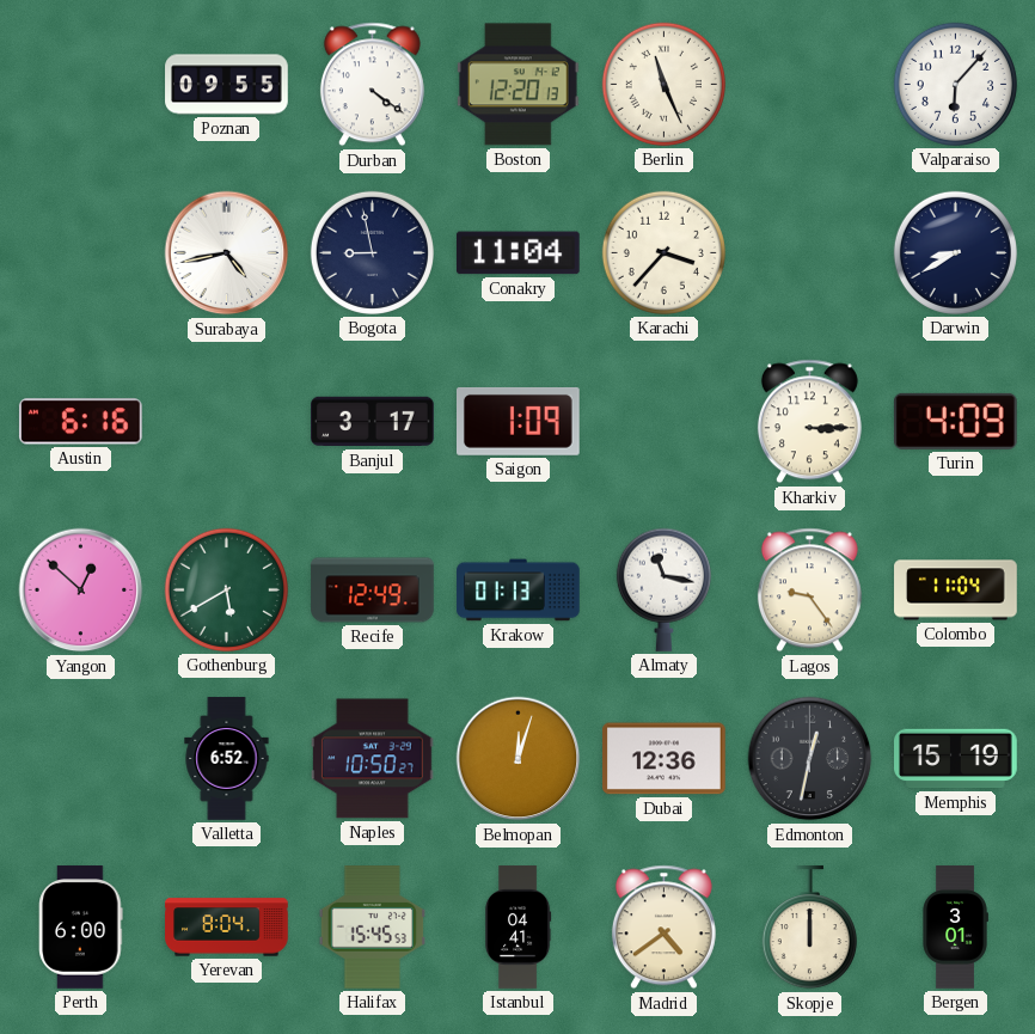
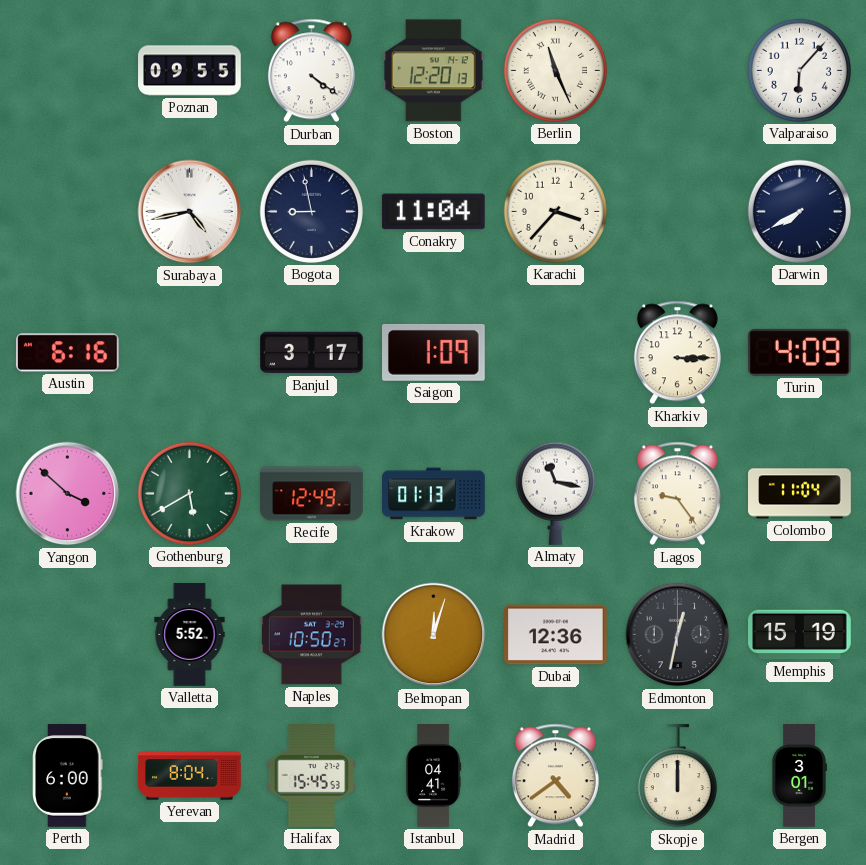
Darwin: 8:40 -> 7:40
Yangon: 12:52 -> 3:52
Valletta: 6:52 -> 5:52
